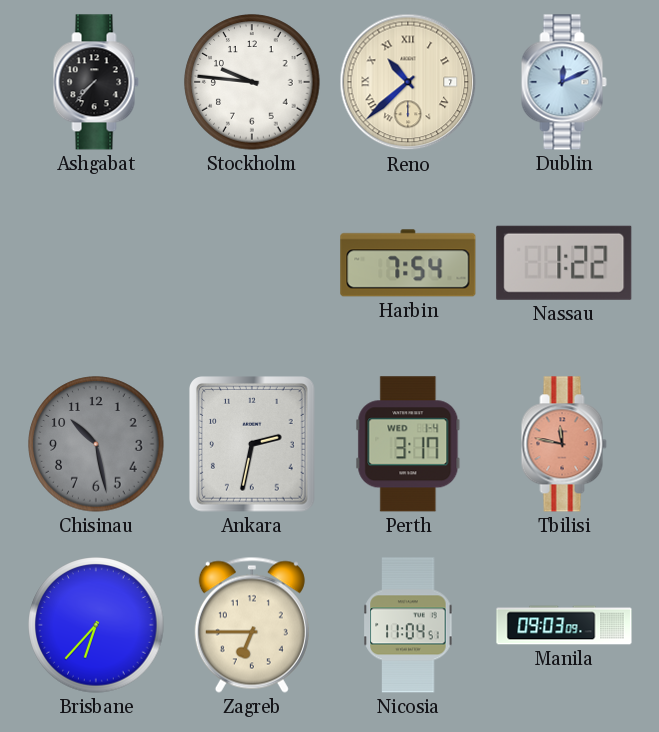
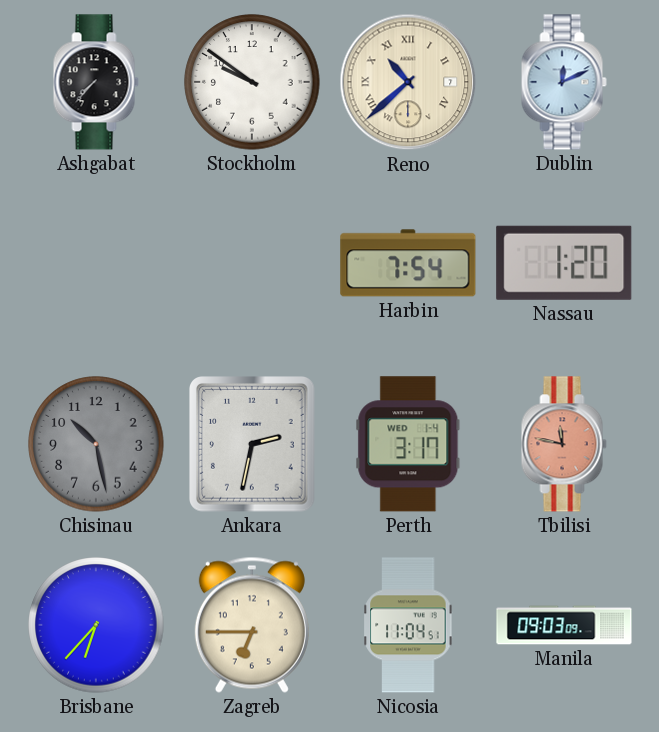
Stockholm: 9:46 -> 9:51
Nassau: 1:22 -> 1:20
